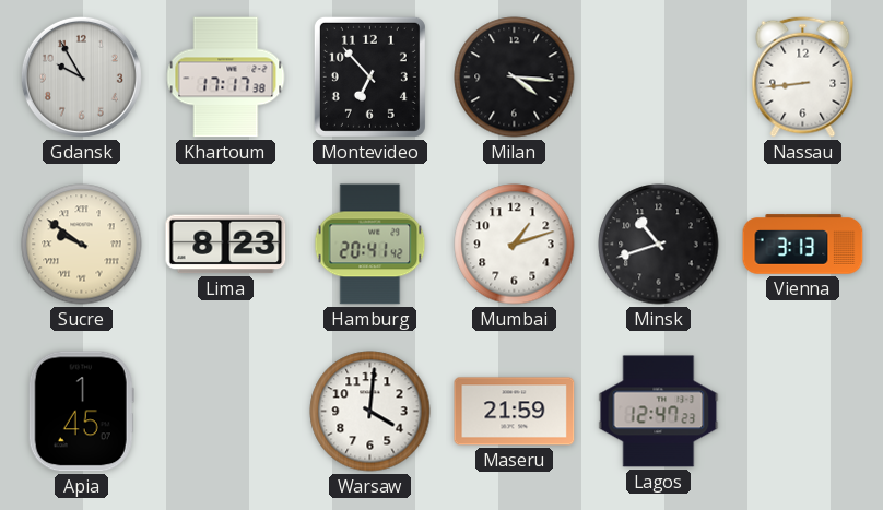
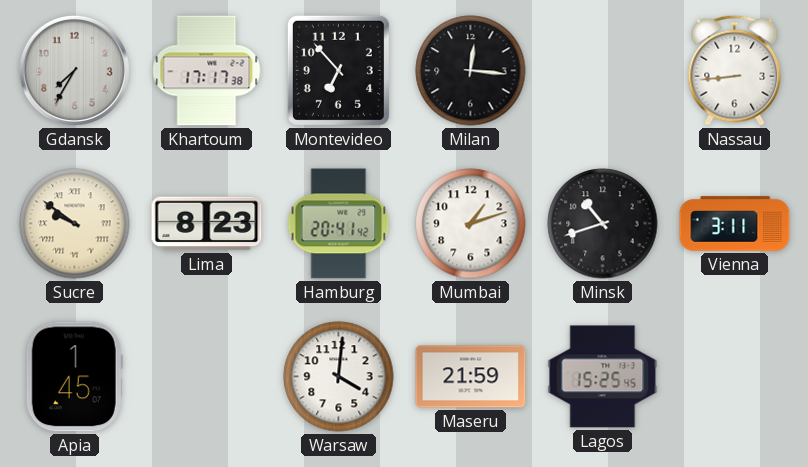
Gdansk: 9:55 -> 7:35
Milan: 4:16 -> 12:16
Vienna: 3:13 -> 3:11
Lagos: 12:47 -> 15:25
